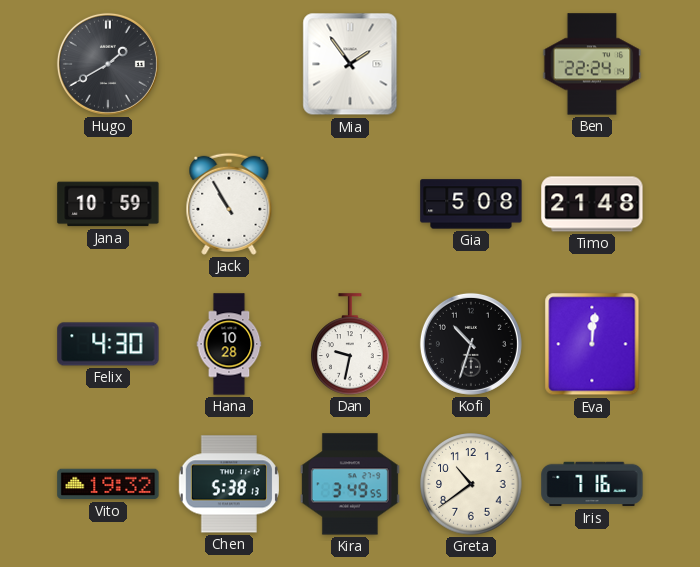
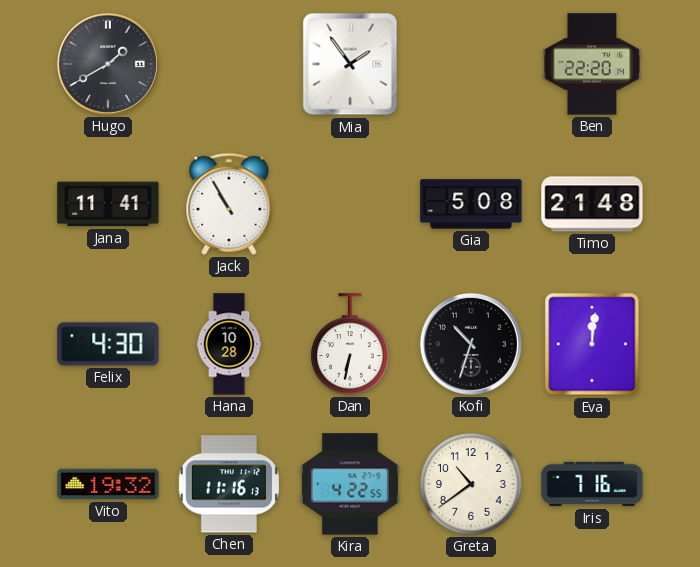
Ben: 22:24 -> 22:20
Jana: 10:59 -> 11:41
Dan: 9:32 -> 6:32
Chen: 5:38 -> 11:16
Kira: 3:49 -> 4:22
